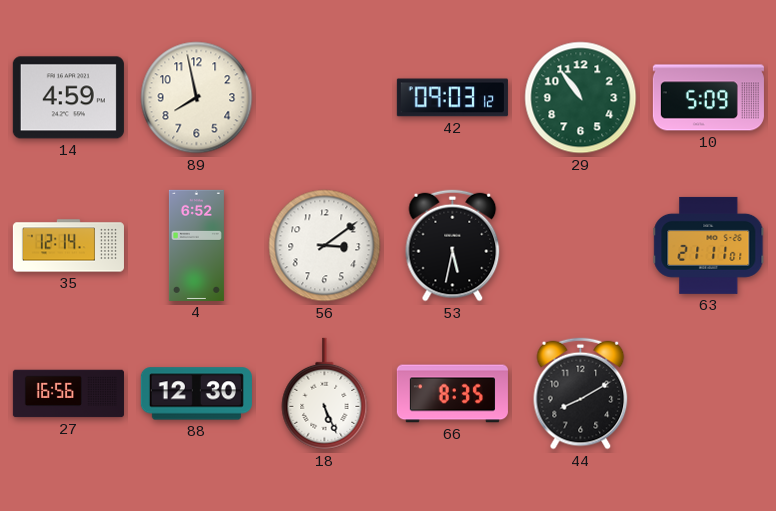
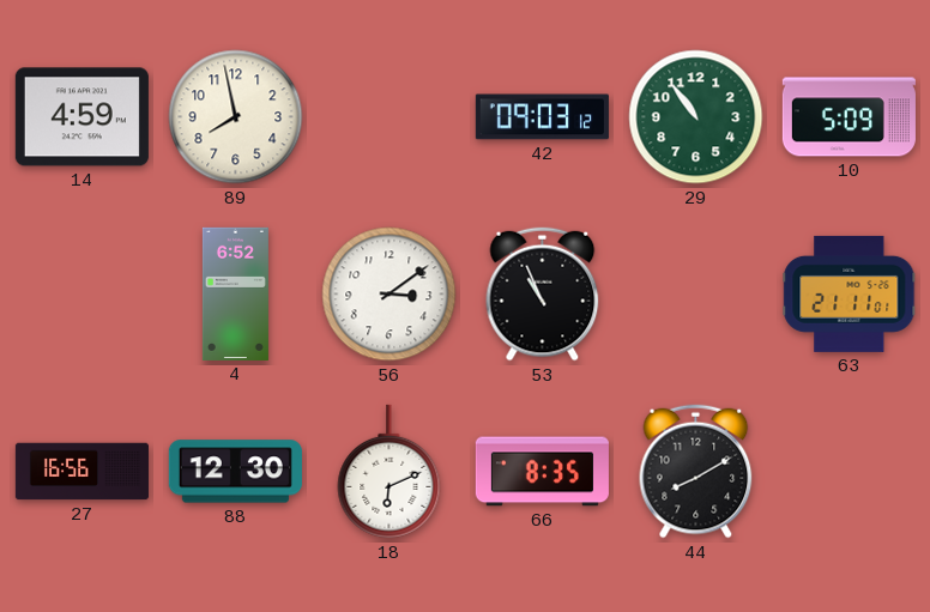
35: 12:14 -> none
53: 5:32 -> 10:56
18: 5:26 -> 6:11
